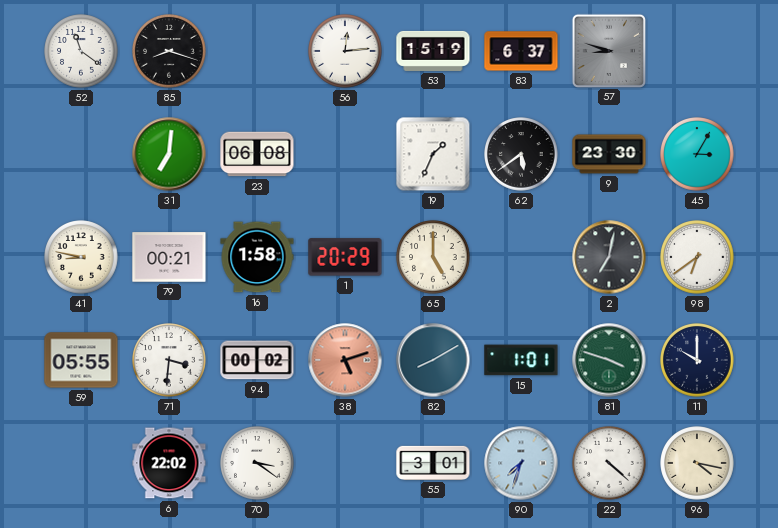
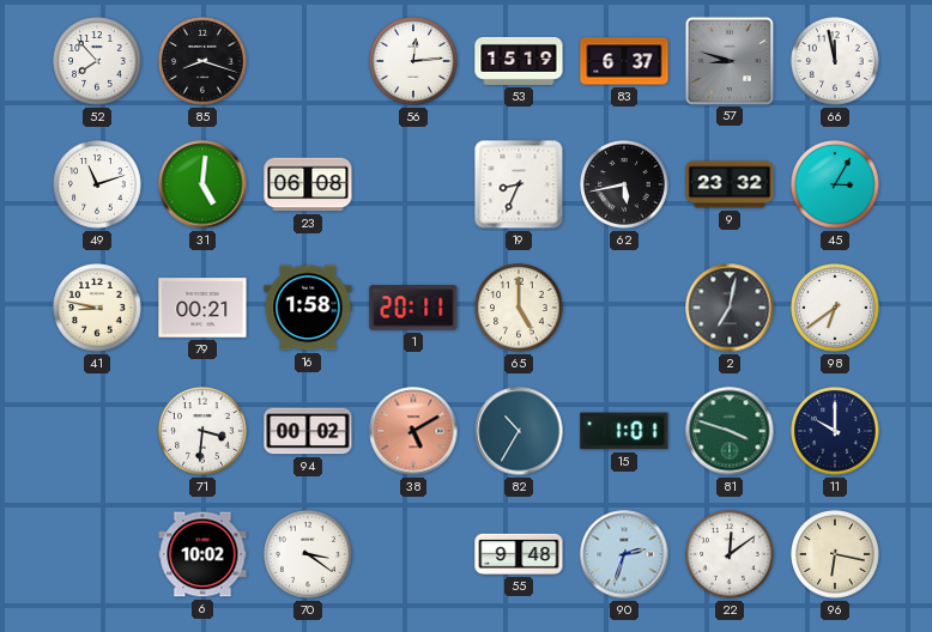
52: 11:21 -> 7:53
66: none -> 11:58
49: none -> 11:12
31: 7:01 -> 5:01
19: 1:34 -> 8:34
62: 5:39 -> 5:43
9: 23:30 -> 23:32
1: 20:29 -> 20:11
59: 05:55 -> none
38: 5:12 -> 5:10
82: 8:10 -> 10:35
6: 22:02 -> 10:02
55: 3:01 -> 9:48
90: 7:33 -> 2:33
22: 4:22 -> 12:09
96: 4:17 -> 6:17
